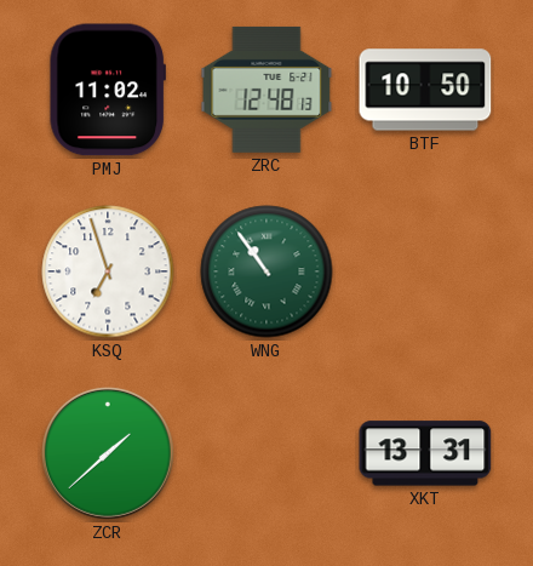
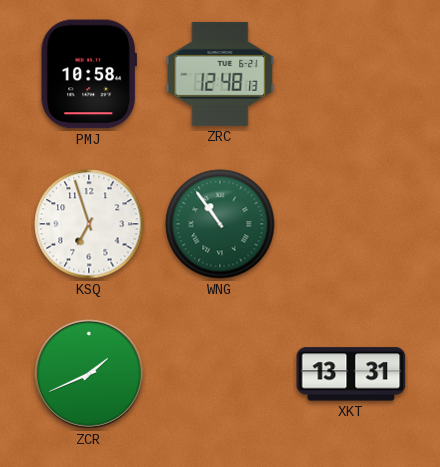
PMJ: 11:02 -> 10:58
BTF: 10:50 -> none
ZCR: 1:38 -> 1:41
